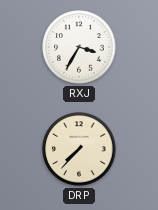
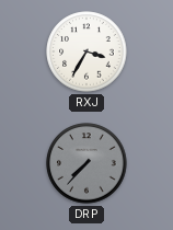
DRP dial: cream -> grey
